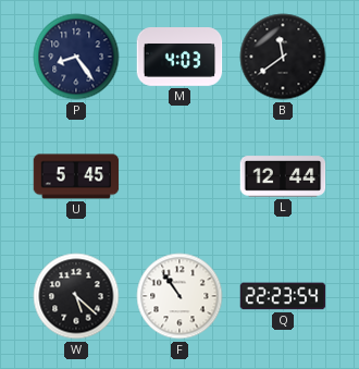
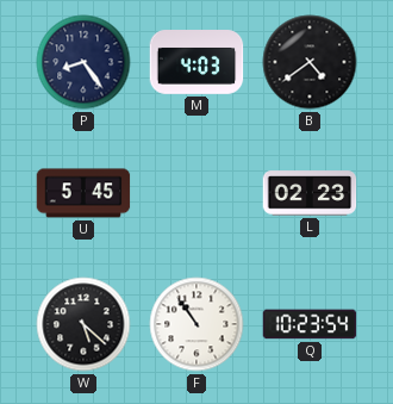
B: 11:39 -> 4:39
L: 12:44 -> 02:23
Q: 22:23 -> 10:23
